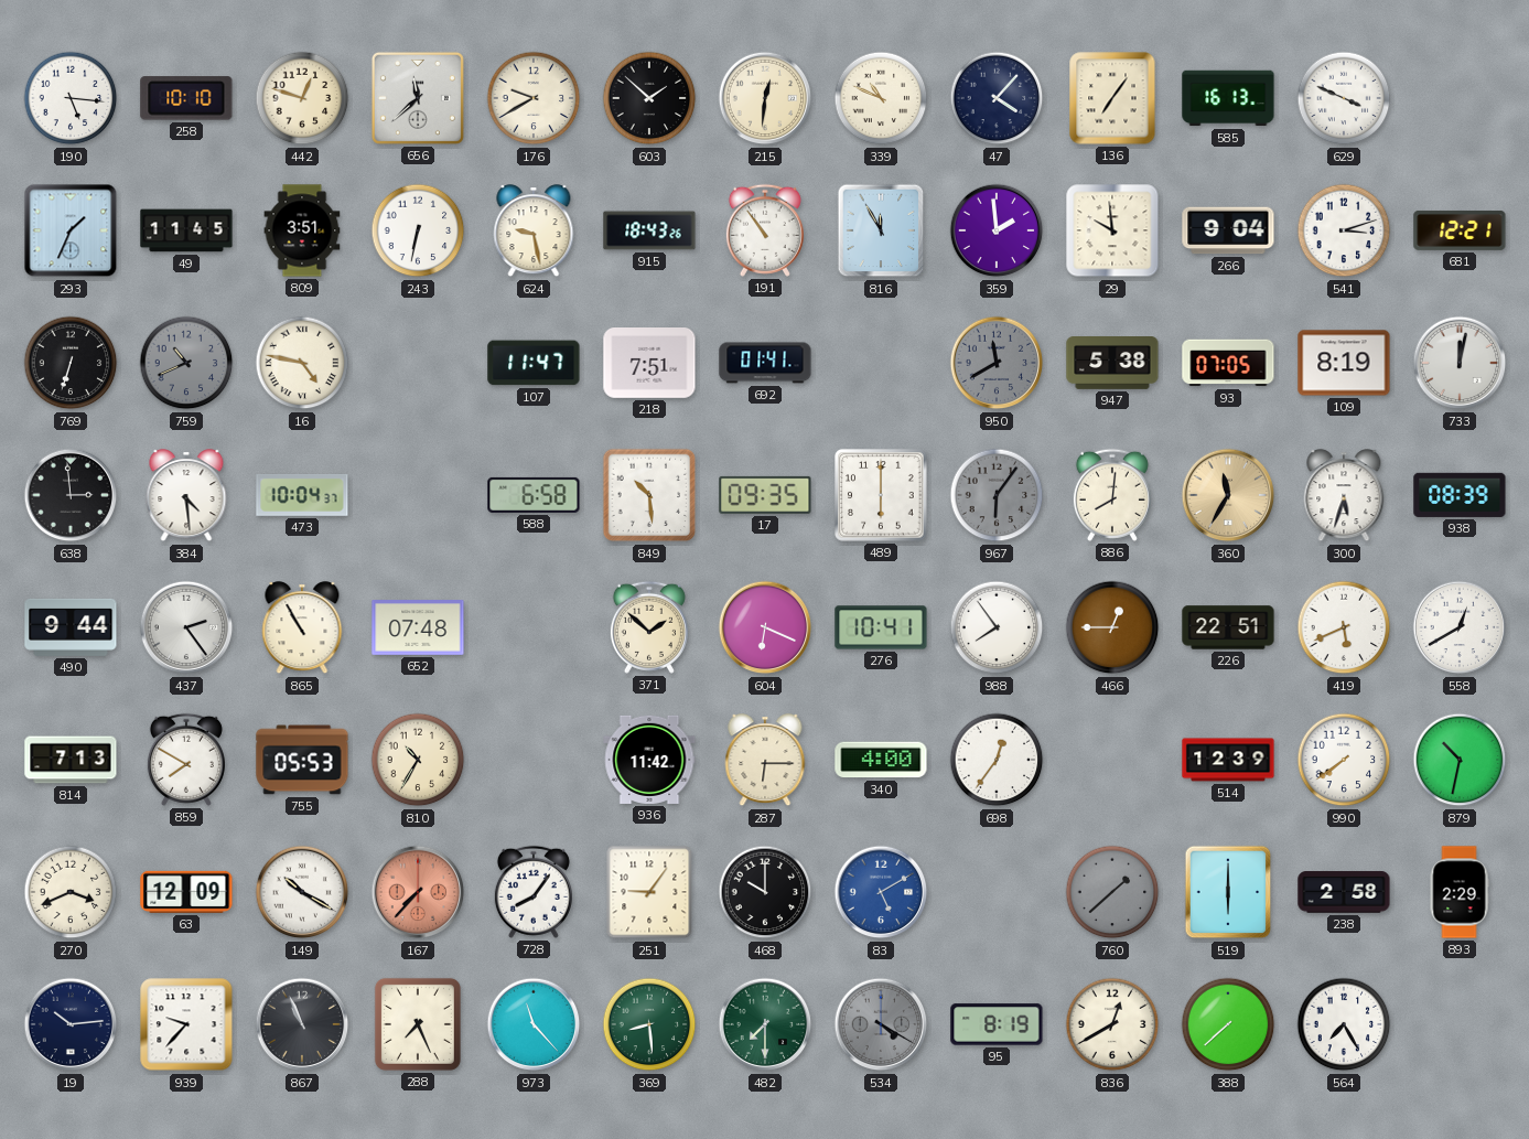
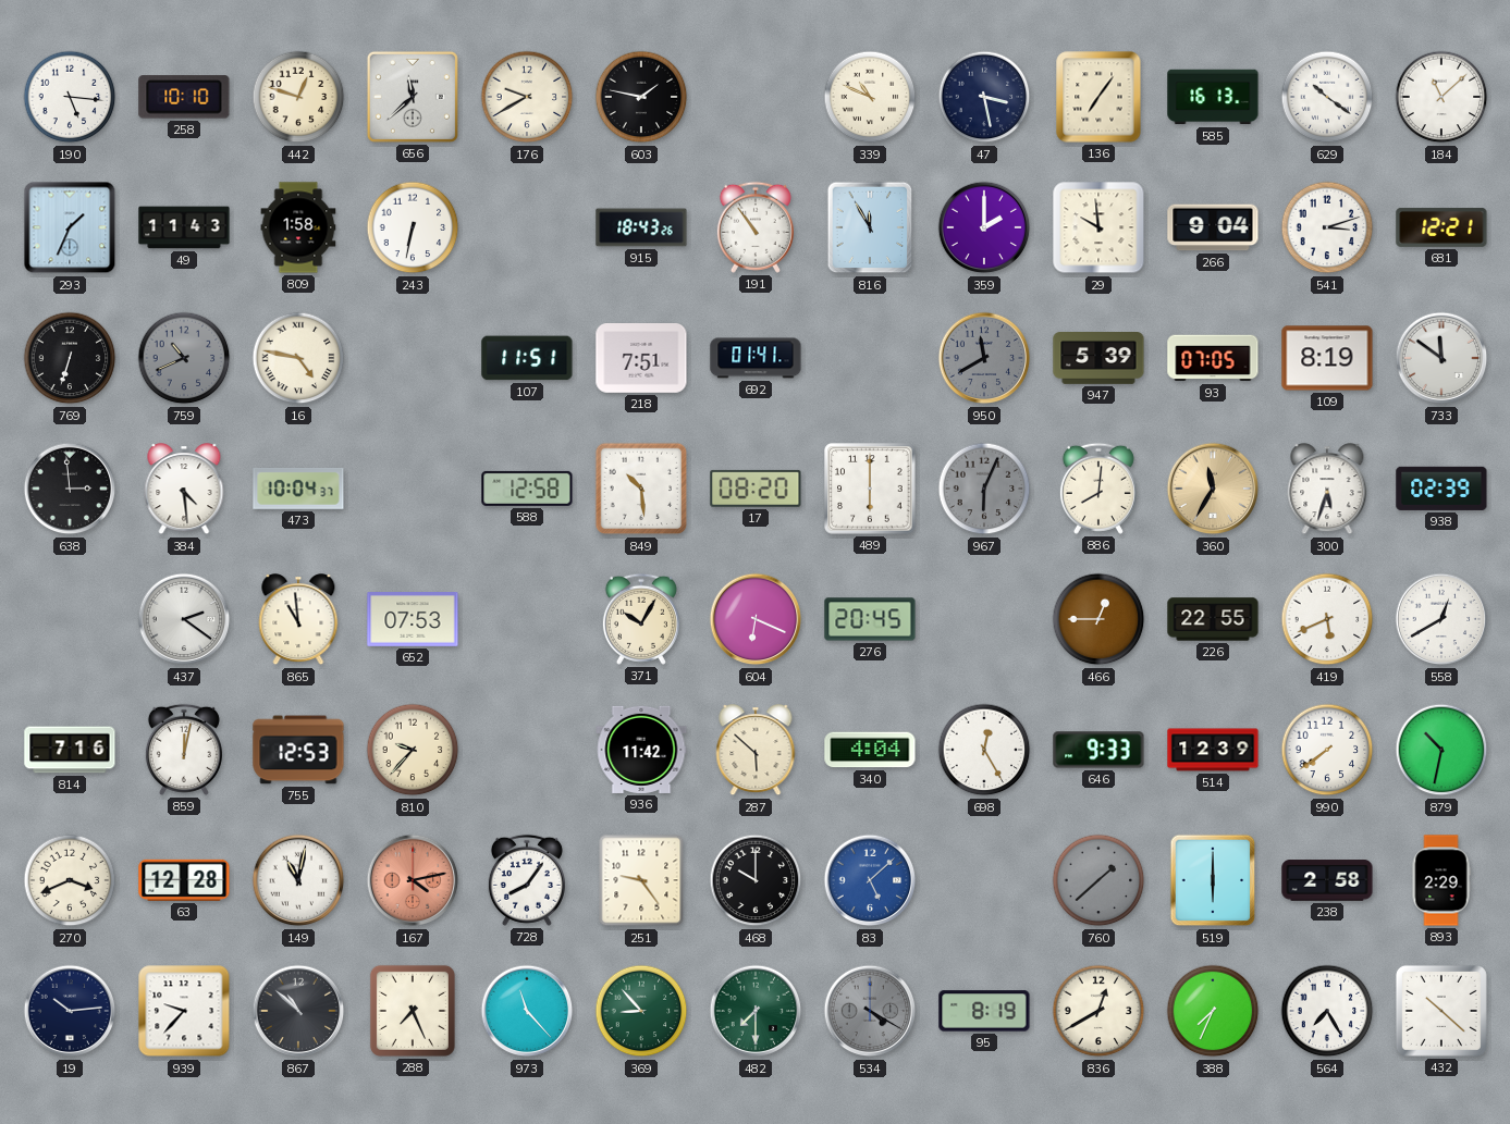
603: 1:52 -> 1:47
215: 12:31 -> none
47: 4:07 -> 3:28
629: 3:49 -> 10:21
184: none -> 11:08
49: 11:45 -> 11:43
809: 3:51 -> 1:58
624: 9:28 -> none
359: 1:59 -> 2:00
107: 11:47 -> 11:51
947: 5:38 -> 5:39
733: 12:02 -> 11:51
588: 6:58 -> 12:58
17: 09:35 -> 08:20
967: 6:06 -> 6:04
938: 08:39 -> 02:39
490: 9:44 -> none
437: 2:24 -> 2:21
865: 10:55 -> 10:59
652: 07:48 -> 07:53
371: 1:52 -> 10:05
276: 10:41 -> 20:45
988: 7:54 -> none
226: 22:51 -> 22:55
814: 7:13 -> 7:16
859: 7:50 -> 12:02
755: 05:53 -> 12:53
810: 10:35 -> 9:37
287: 6:15 -> 5:52
340: 4:00 -> 4:04
698: 12:36 -> 12:25
646: none -> 9:33
63: 12:09 -> 12:28
149: 10:20 -> 11:02
167: 7:37 -> 4:13
251: 9:06 -> 9:24
83: 5:10 -> 5:08
867: 10:56 -> 10:52
369: 8:29 -> 8:53
388: 7:38 -> 7:34
432: none -> 10:22
